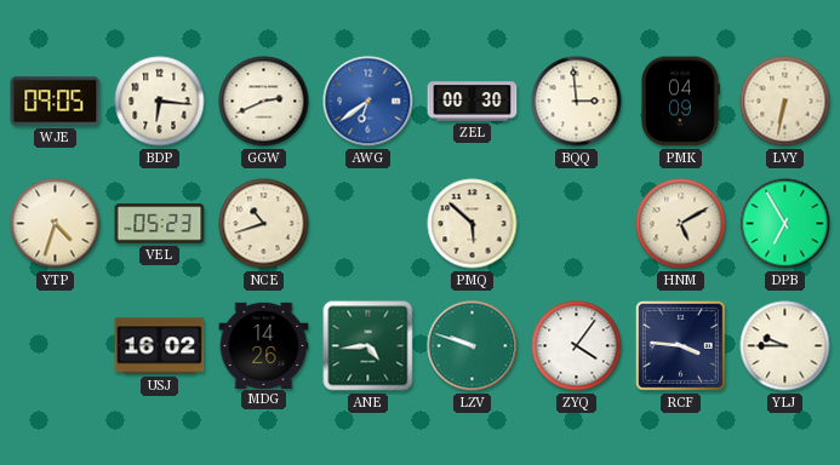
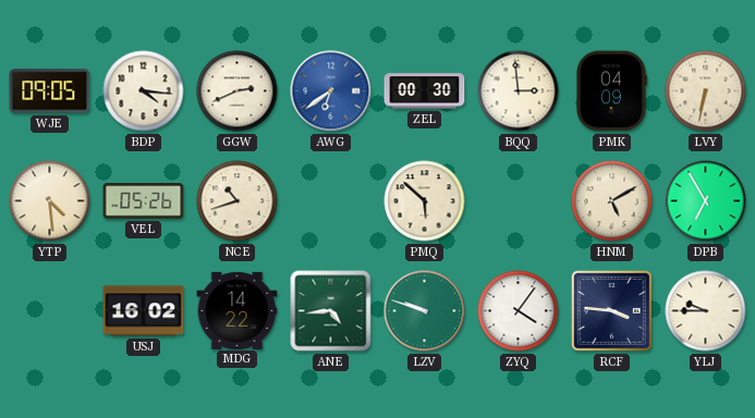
BDP: 6:16 -> 4:16
YTP: 4:33 -> 4:29
VEL: 05:23 -> 05:26
MDG: 14:26 -> 14:22
